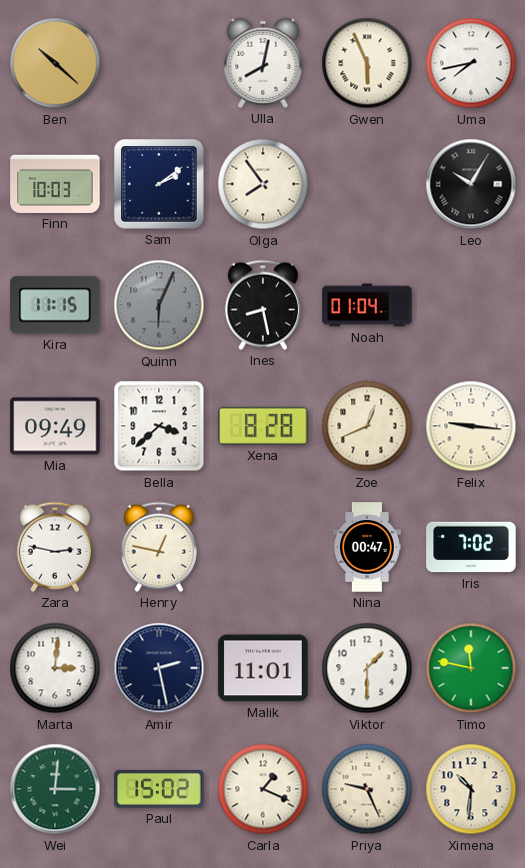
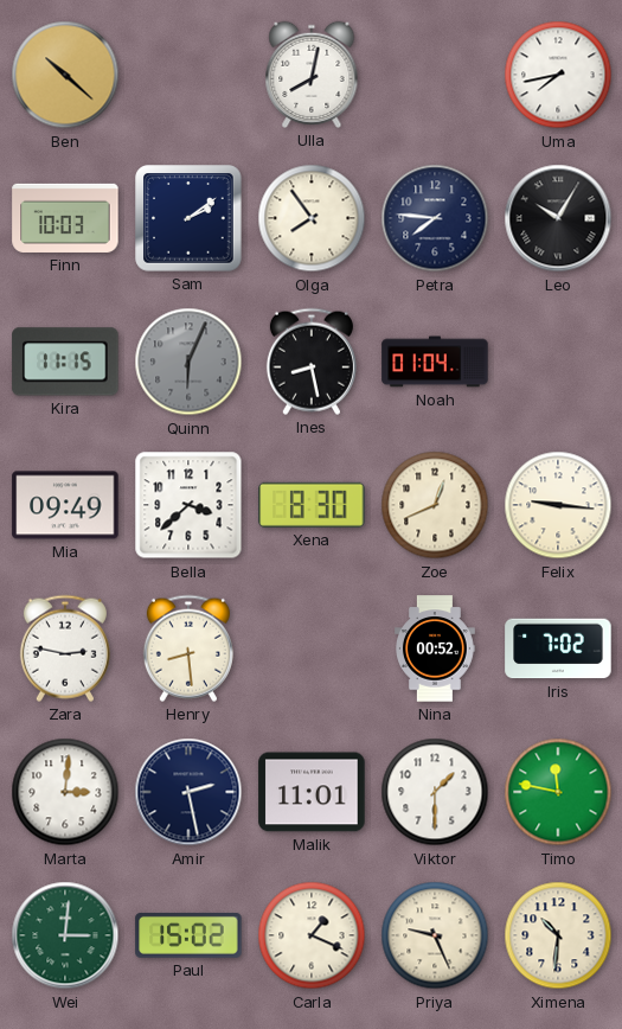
Gwen: 5:56 -> none
Petra: none -> 7:46
Xena: 8:28 -> 8:30
Henry: 12:47 -> 8:29
Nina: 00:47 -> 00:52
